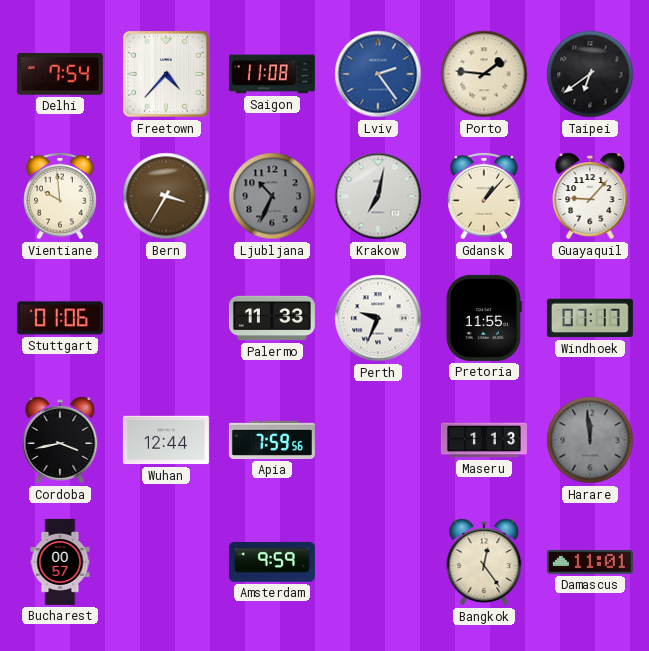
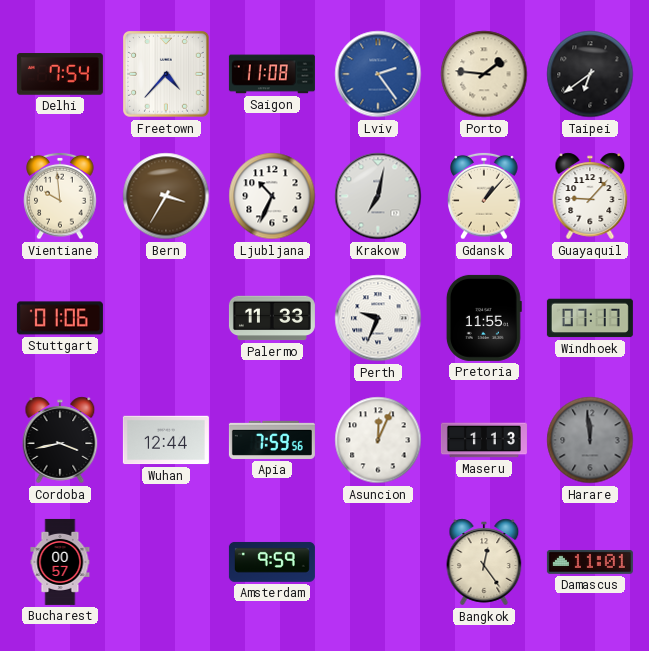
Ljubljana dial: grey -> white
Asuncion: none -> 12:04
